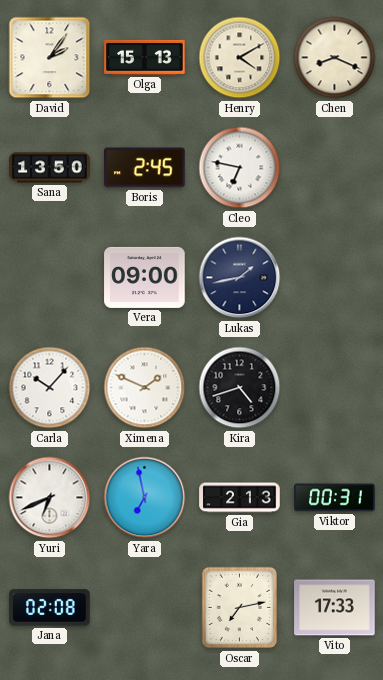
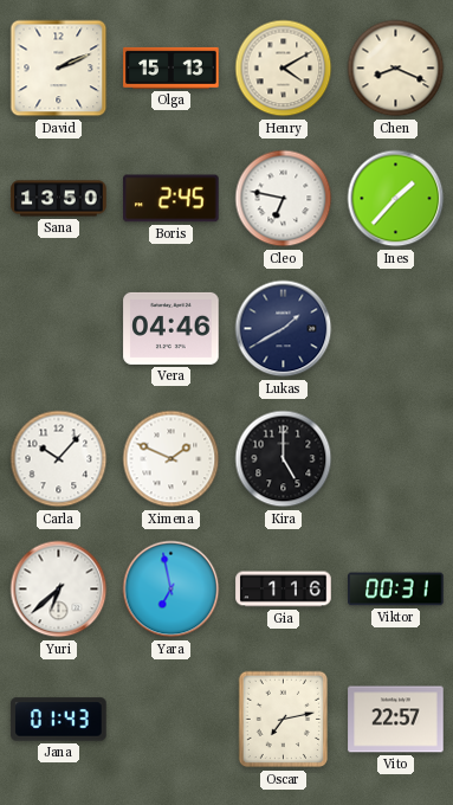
David: 2:06 -> 2:11
Ines: none -> 1:37
Vera: 09:00 -> 04:46
Lukas: 1:43 -> 1:40
Kira: 4:42 -> 5:00
Yuri: 6:41 -> 6:38
Gia: 2:13 -> 1:16
Jana: 02:08 -> 01:43
Vito: 17:33 -> 22:57
